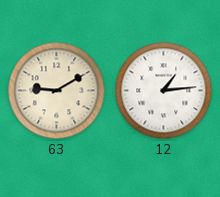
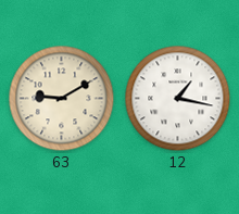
12: 1:14 -> 1:17
